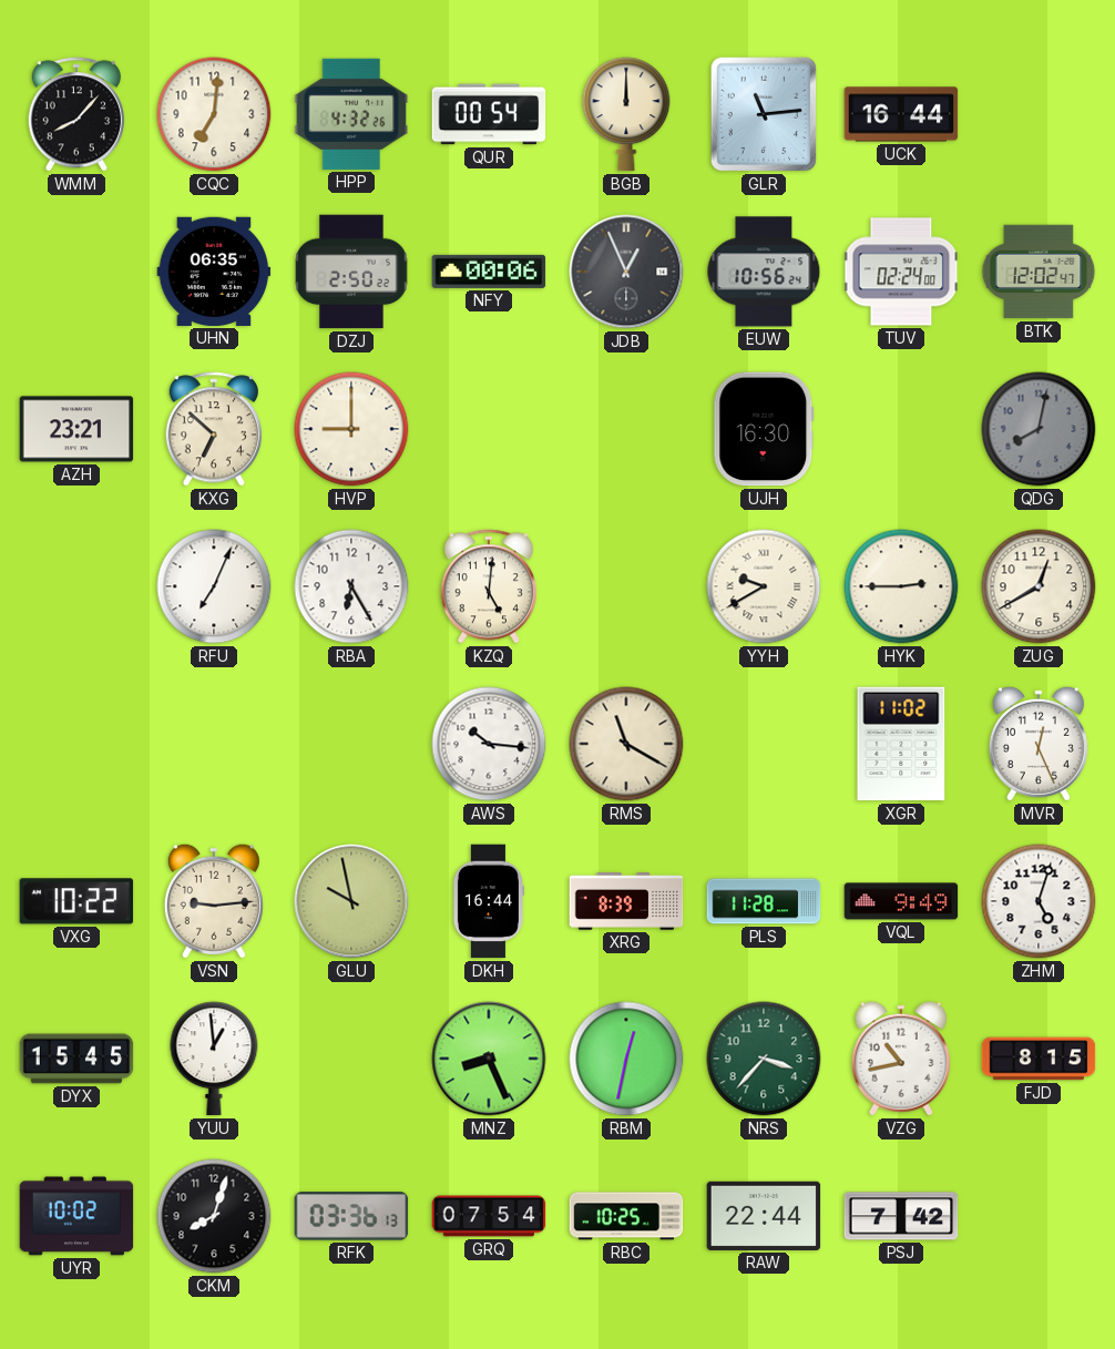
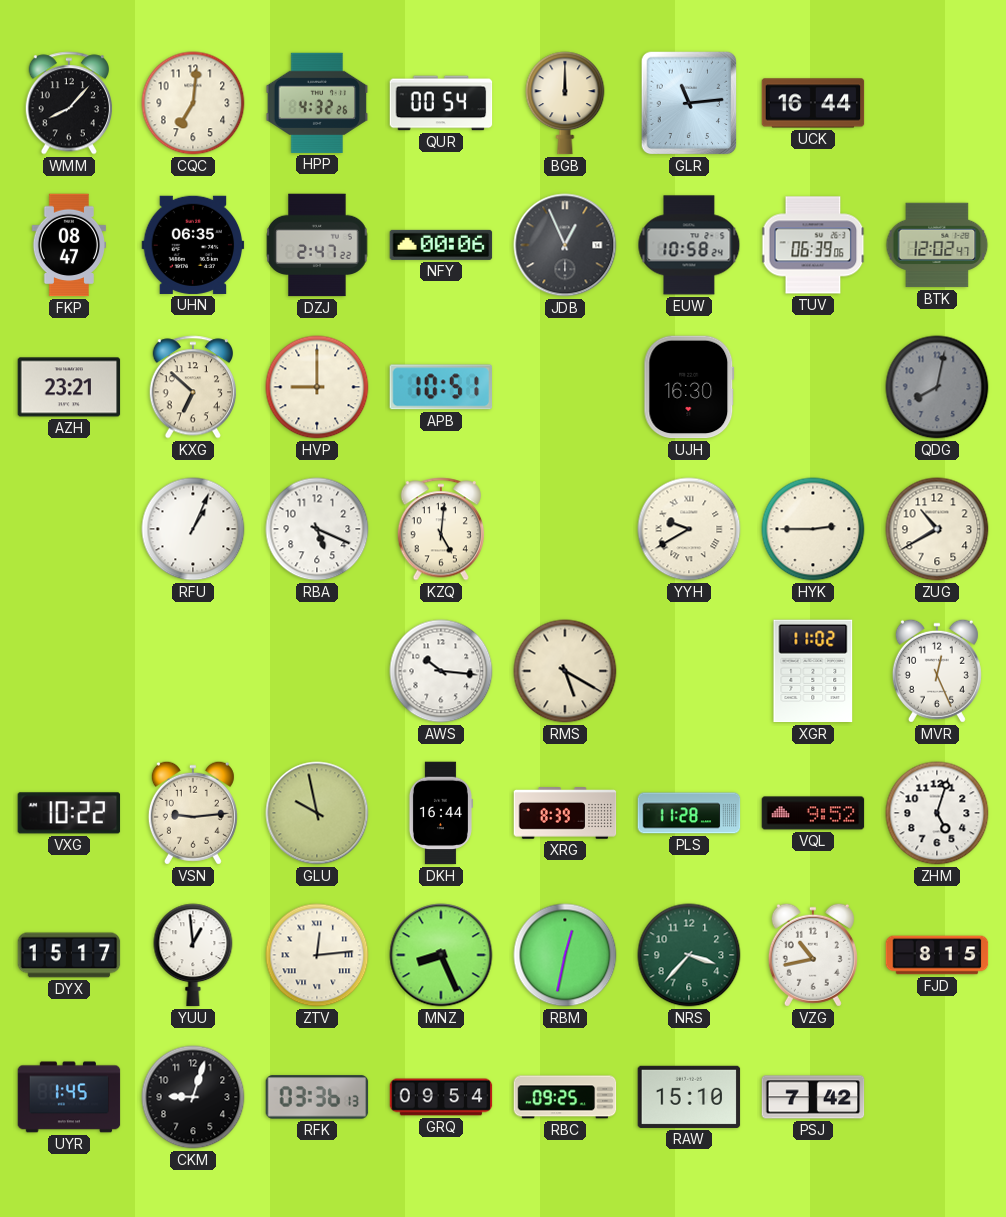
FKP: none -> 08:47
DZJ: 2:50 -> 2:47
EUW: 10:56 -> 10:58
TUV: 02:24 -> 06:39
APB: none -> 10:51
RFU: 7:04 -> 1:04
RBA: 6:25 -> 5:19
ZUG: 12:40 -> 10:40
RMS: 11:20 -> 5:20
VQL: 9:49 -> 9:52
DYX: 15:45 -> 15:17
ZTV: none -> 12:14
UYR: 10:02 -> 1:45
CKM: 8:03 -> 9:03
GRQ: 07:54 -> 09:54
RBC: 10:25 -> 09:25
RAW: 22:44 -> 15:10
